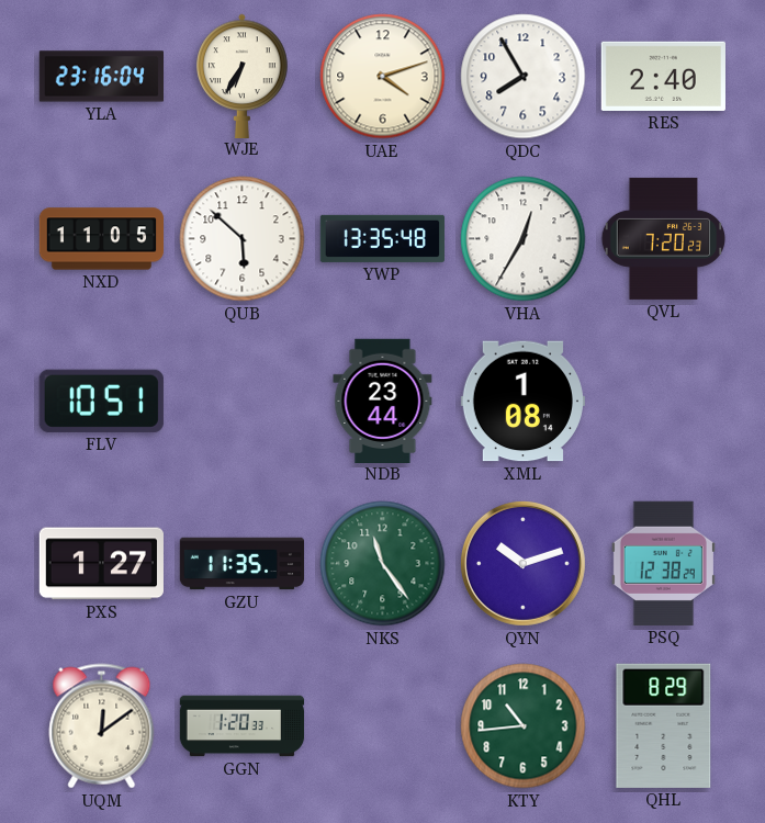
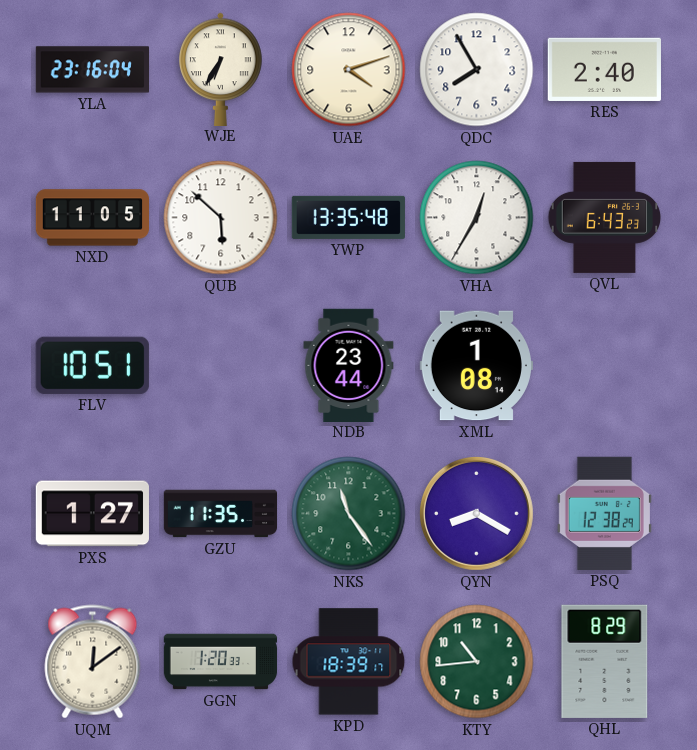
QVL: 7:20 -> 6:43
QYN: 10:12 -> 8:20
KPD: none -> 18:39
